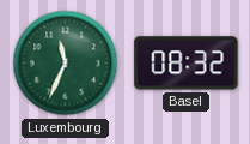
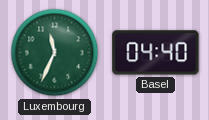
Basel: 08:32 -> 04:40
